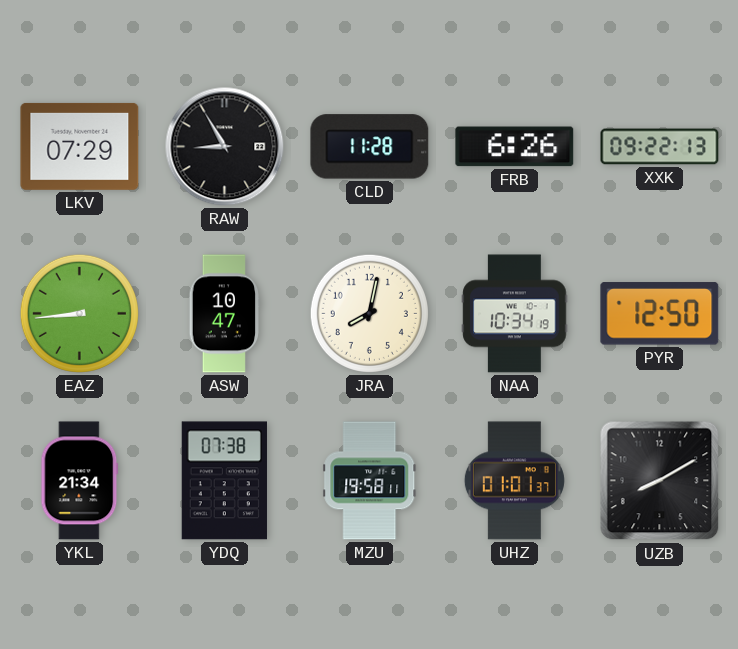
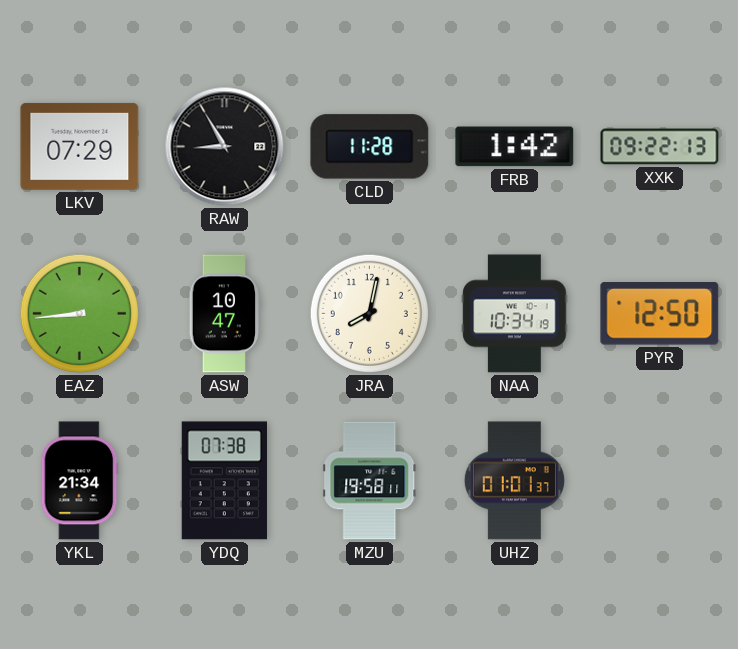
FRB: 6:26 -> 1:42
UZB: 8:10 -> none
